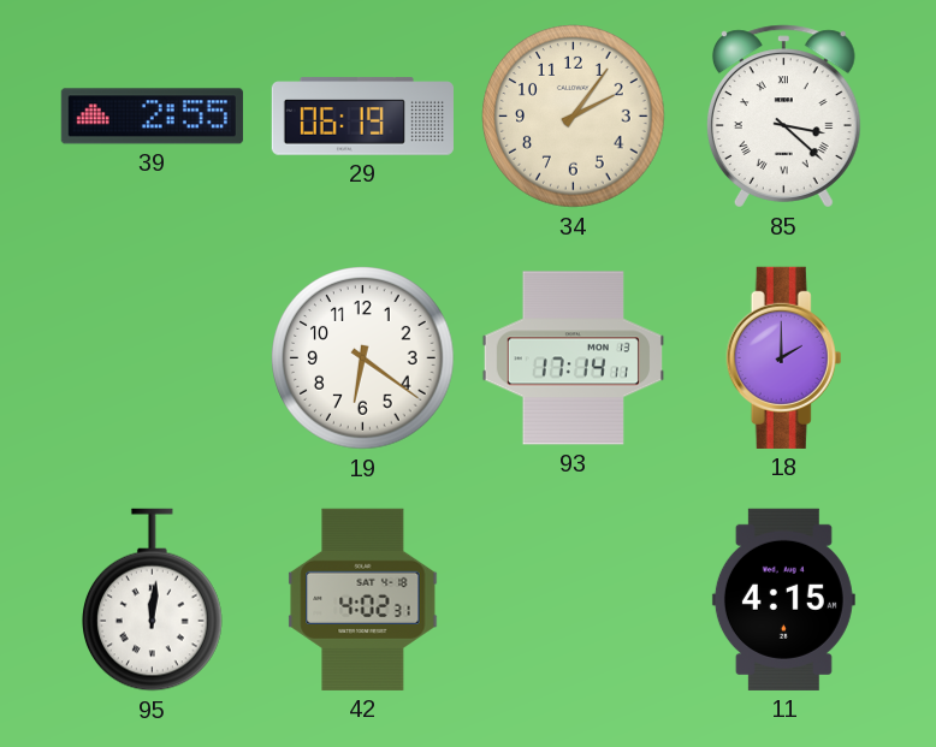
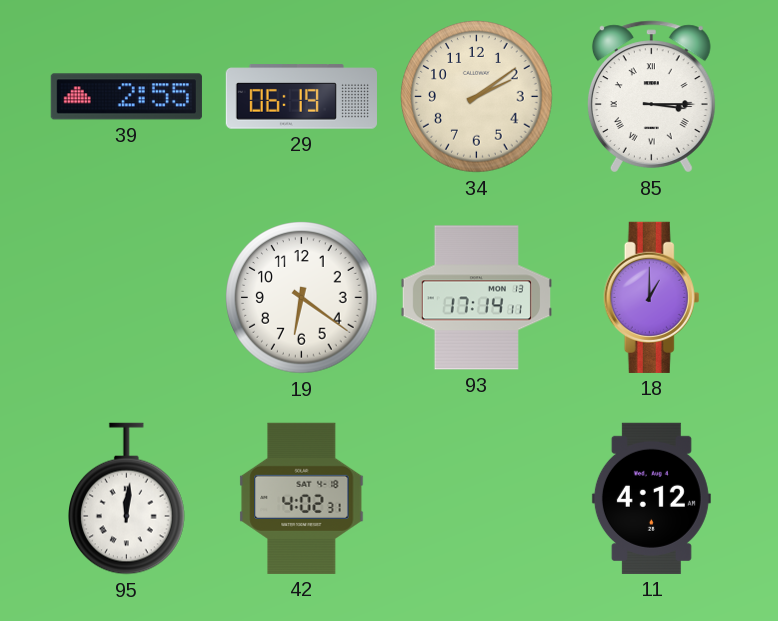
34: 2:06 -> 2:09
85: 3:22 -> 3:15
18: 2:00 -> 1:00
11: 4:15 -> 4:12
